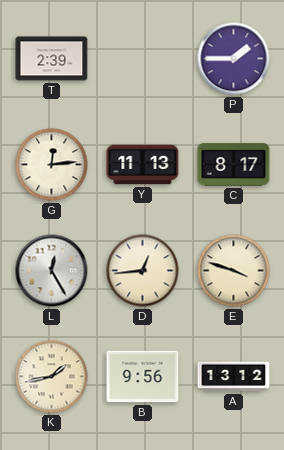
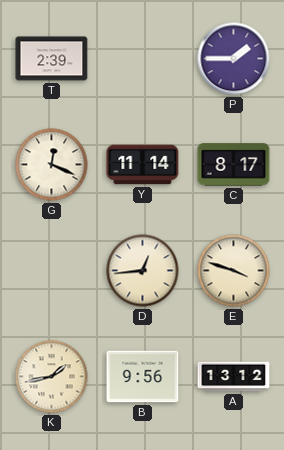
G: 12:14 -> 12:19
Y: 11:13 -> 11:14
L: 12:25 -> none
